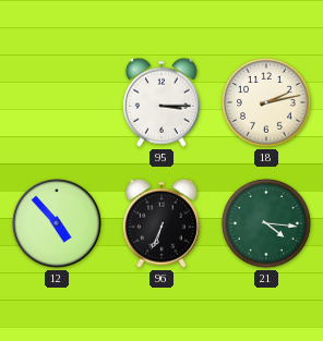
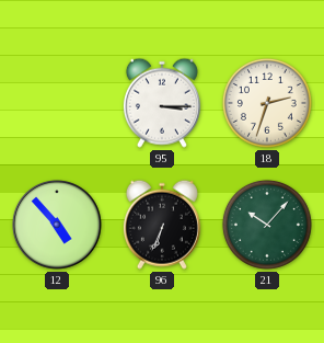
18: 2:13 -> 2:33
21: 4:16 -> 10:07
